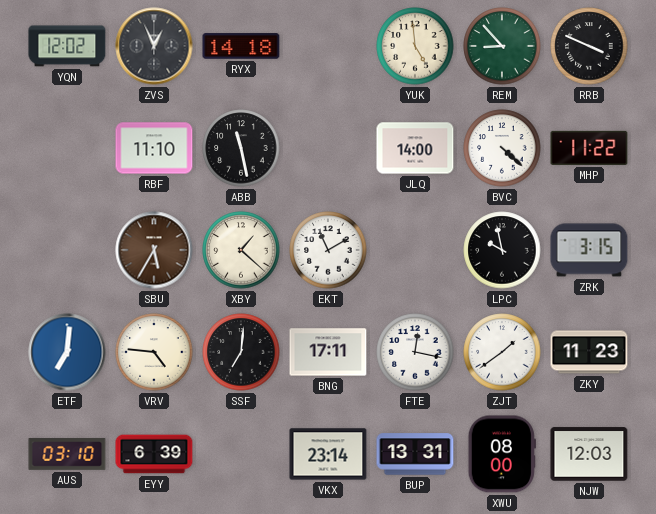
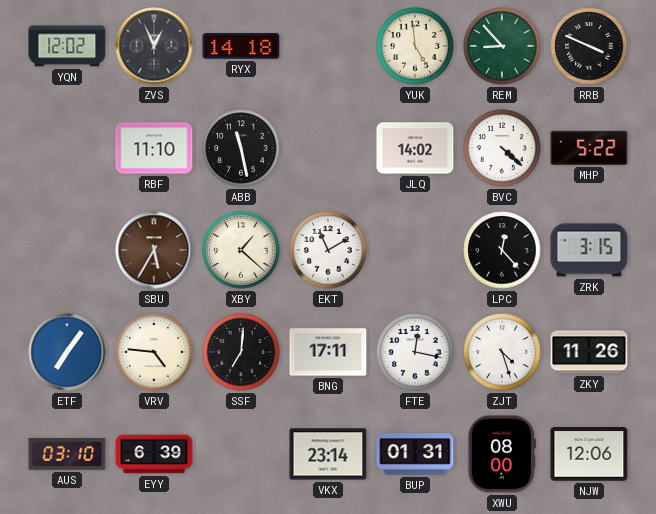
JLQ: 14:00 -> 14:02
MHP: 11:22 -> 5:22
LPC: 9:58 -> 12:23
ETF: 7:01 -> 7:06
ZJT: 1:39 -> 4:27
ZKY: 11:23 -> 11:26
BUP: 13:31 -> 01:31
NJW: 12:03 -> 12:06
